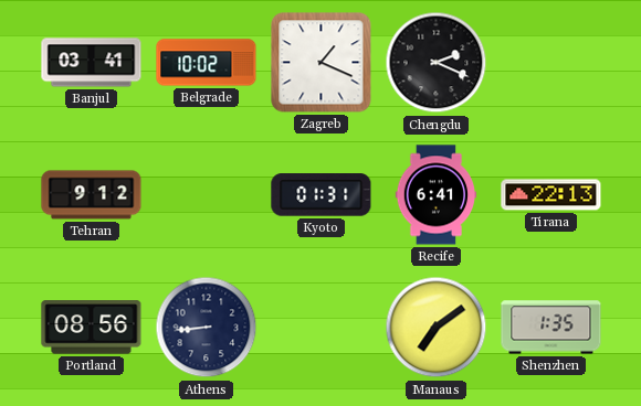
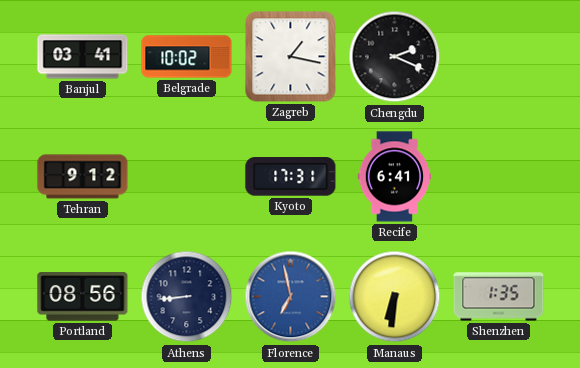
Zagreb: 1:19 -> 1:17
Kyoto: 01:31 -> 17:31
Tirana: 22:13 -> none
Florence: none -> 6:58
Manaus: 7:09 -> 6:31
